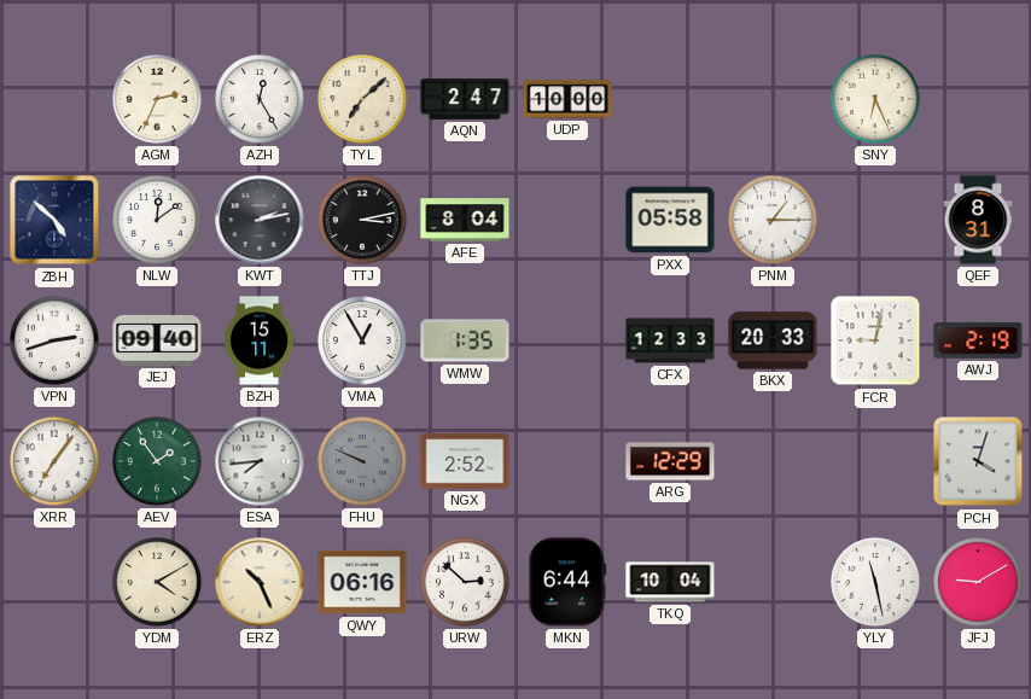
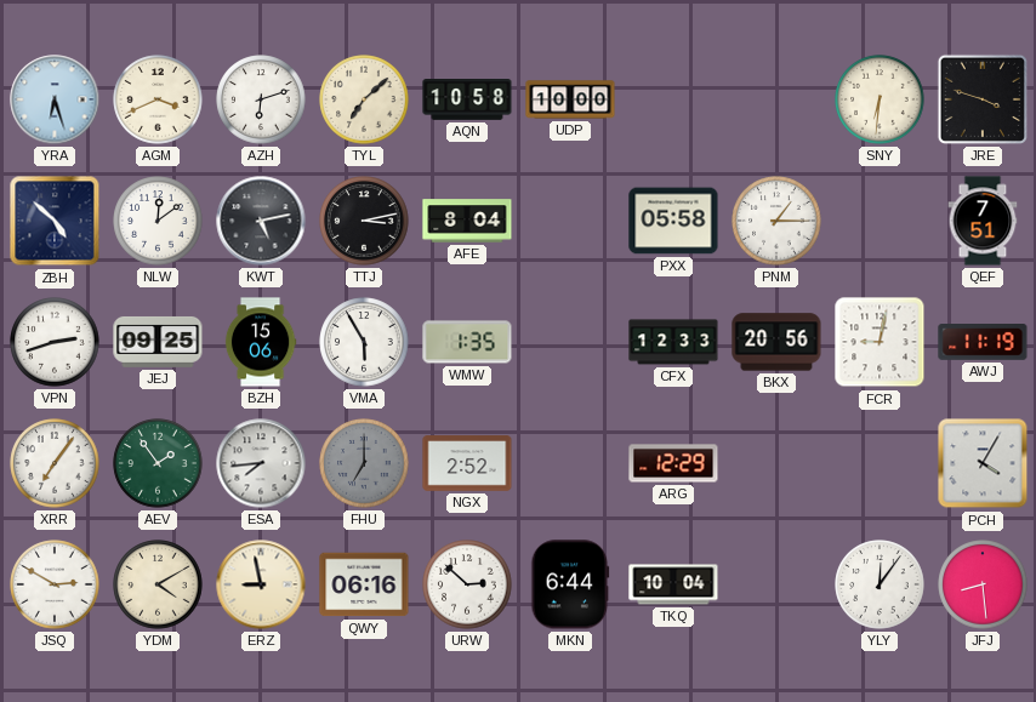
YRA: none -> 6:27
AGM: 2:34 -> 3:41
AZH: 12:25 -> 6:12
AQN: 2:47 -> 10:58
SNY: 6:26 -> 6:31
JRE: none -> 3:48
KWT: 2:13 -> 5:13
QEF: 8:31 -> 7:51
JEJ: 09:40 -> 09:25
BZH: 15:11 -> 15:06
VMA: 12:55 -> 5:55
BKX: 20:33 -> 20:56
AWJ: 2:19 -> 11:19
FHU: 9:49 -> 7:00
PCH: 4:03 -> 4:05
JSQ: none -> 2:50
ERZ: 10:26 -> 8:58
YLY: 11:28 -> 12:06
JFJ: 9:10 -> 8:29
